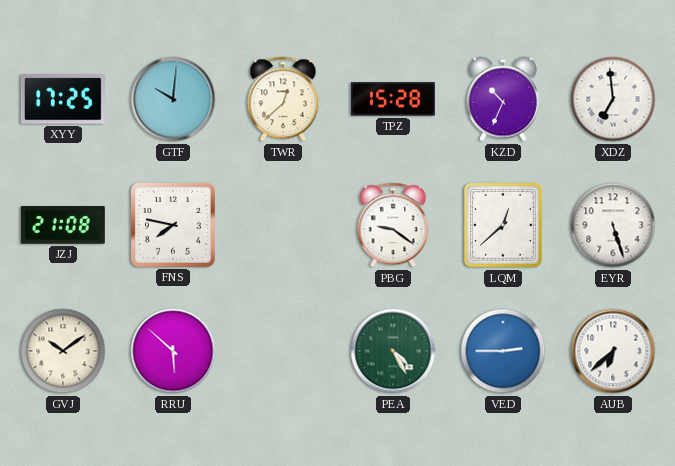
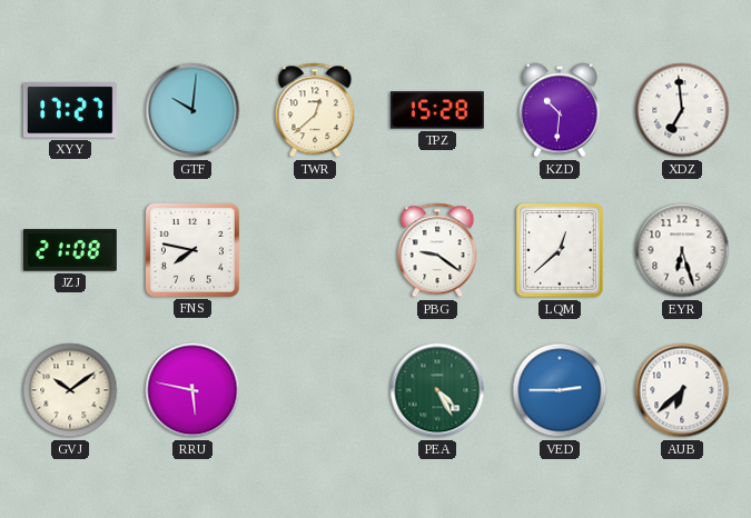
XYY: 17:25 -> 17:27
KZD: 10:34 -> 10:31
EYR: 5:27 -> 6:27
RRU: 5:52 -> 5:47
